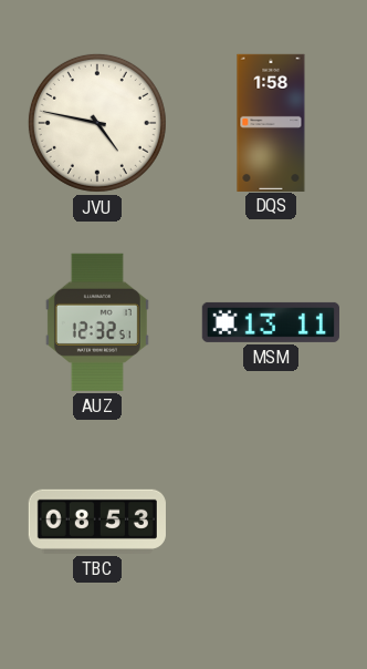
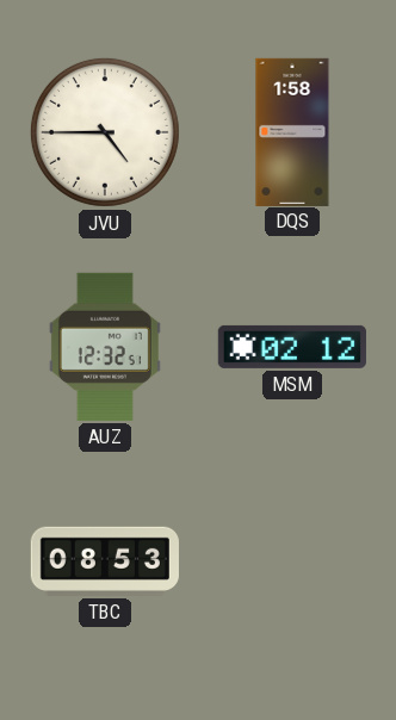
JVU: 4:47 -> 4:45
MSM: 13:11 -> 02:12
